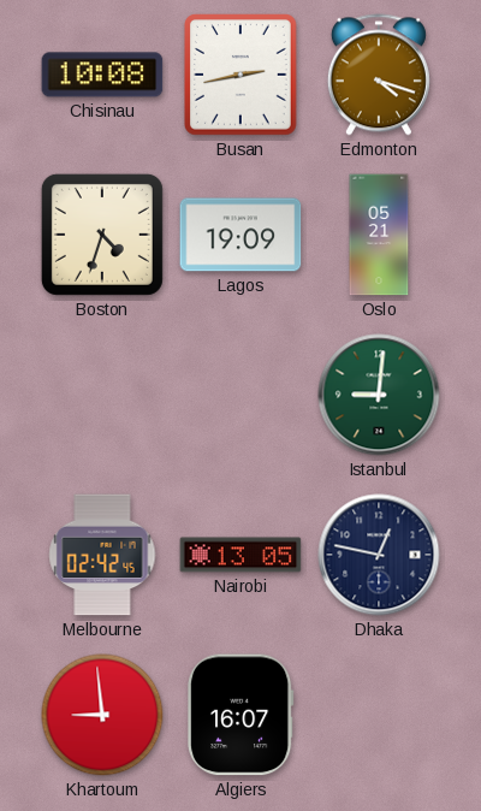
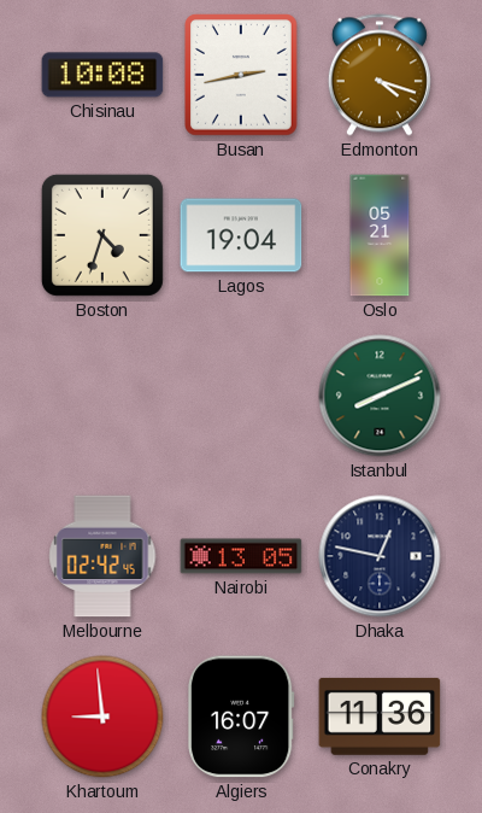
Lagos: 19:09 -> 19:04
Istanbul: 9:01 -> 8:11
Conakry: none -> 11:36
